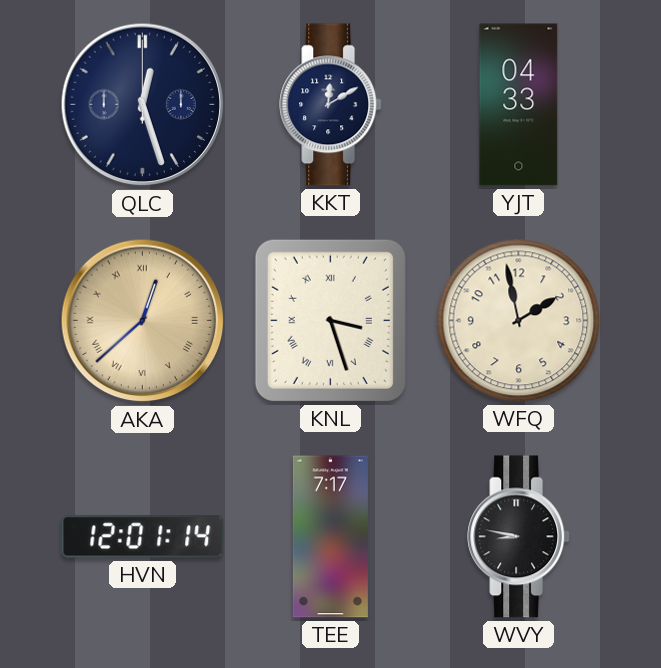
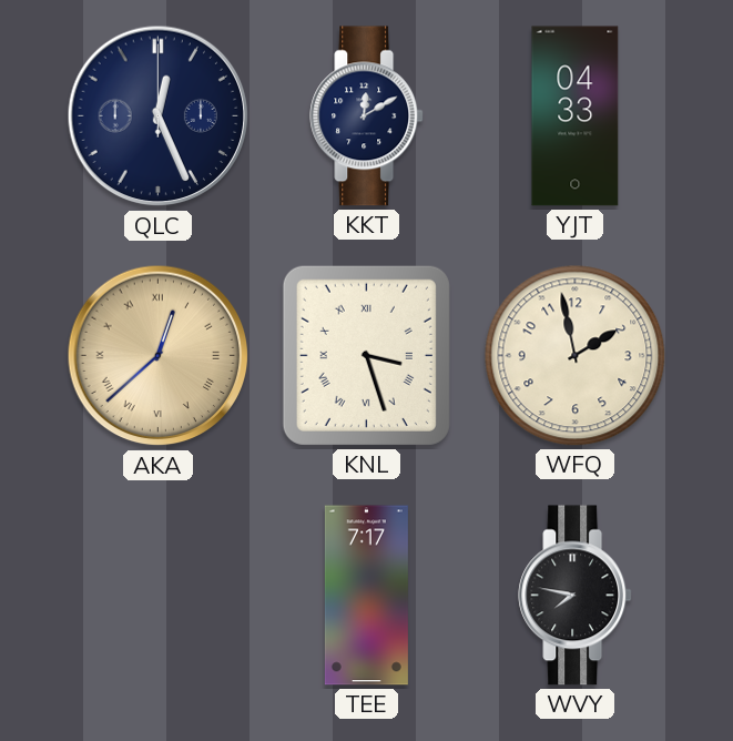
QLC: 12:27 -> 12:26
HVN: 12:01 -> none
WVY: 8:47 -> 7:47
